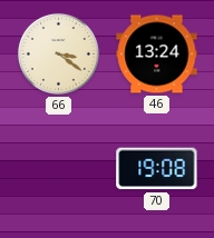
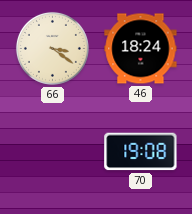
46: 13:24 -> 18:24
